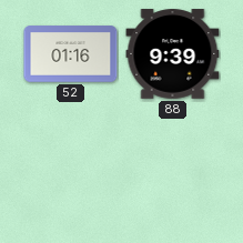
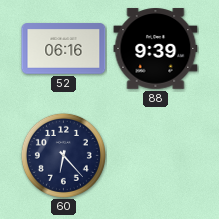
52: 01:16 -> 06:16
60: none -> 6:23
